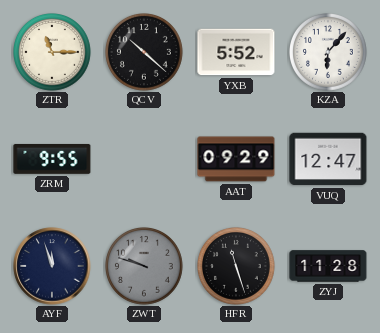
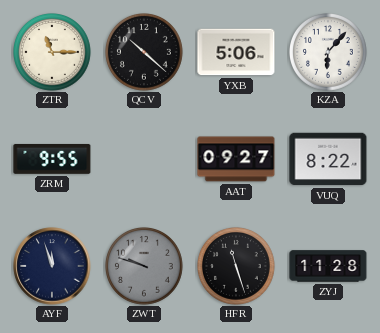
YXB: 5:52 -> 5:06
AAT: 09:29 -> 09:27
VUQ: 12:47 -> 8:22
